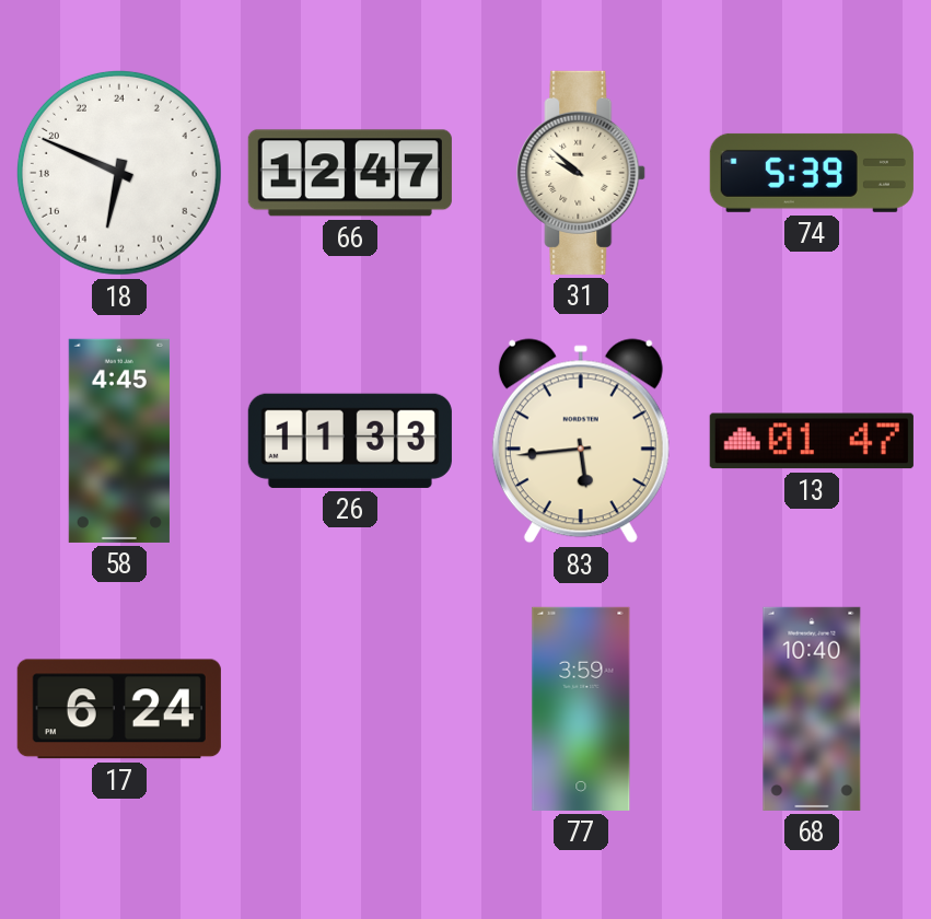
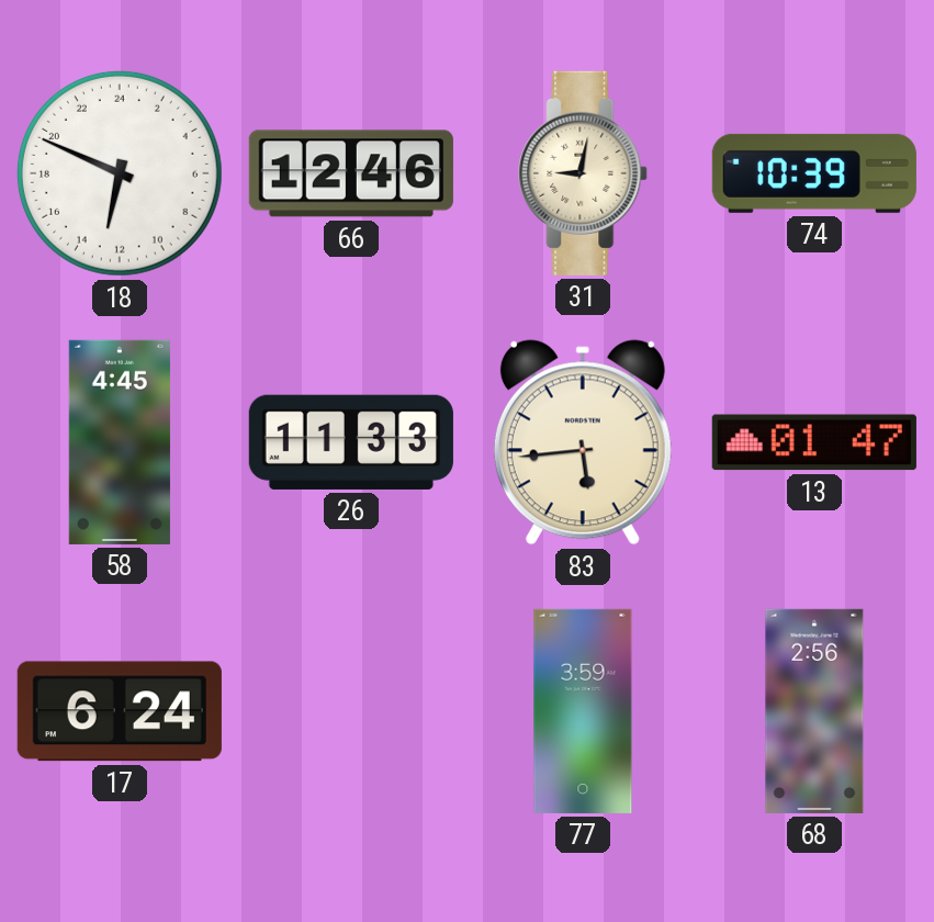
66: 12:47 -> 12:46
31: 9:52 -> 9:02
74: 5:39 -> 10:39
68: 10:40 -> 2:56
